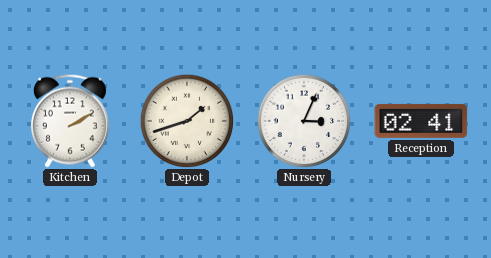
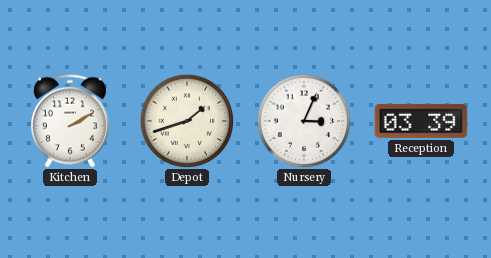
Reception: 02:41 -> 03:39
